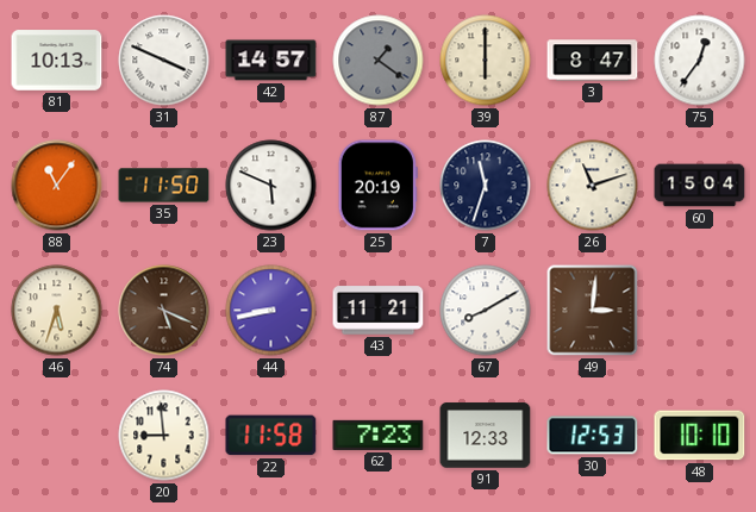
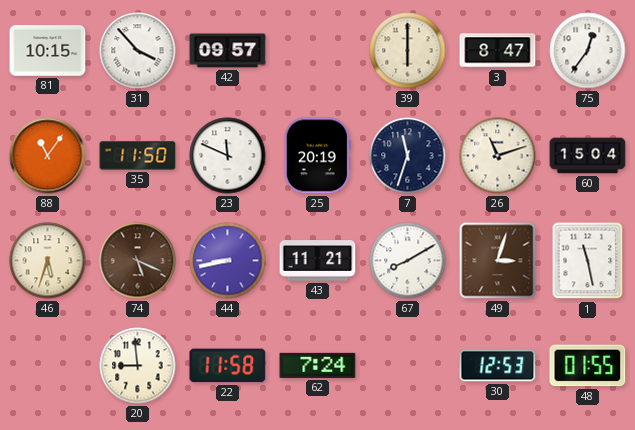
81: 10:13 -> 10:15
31: 3:49 -> 3:53
42: 14:57 -> 09:57
87: 1:21 -> none
23: 5:49 -> 11:49
49: 3:01 -> 3:03
1: none -> 11:28
62: 7:23 -> 7:24
91: 12:33 -> none
48: 10:10 -> 01:55
